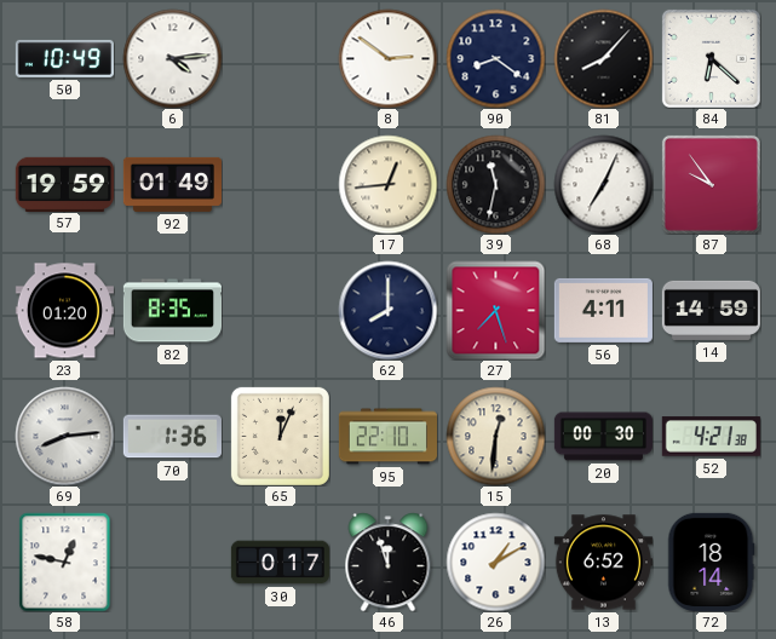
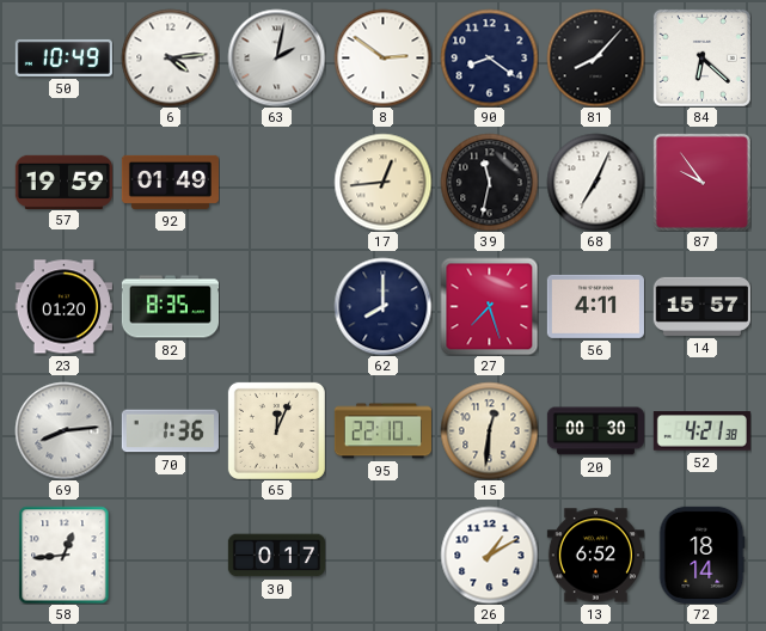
63: none -> 2:02
14: 14:59 -> 15:57
58: 12:47 -> 12:44
46: 11:57 -> none
